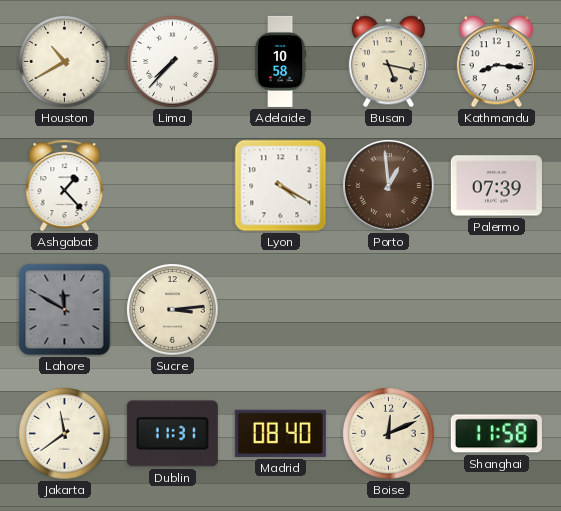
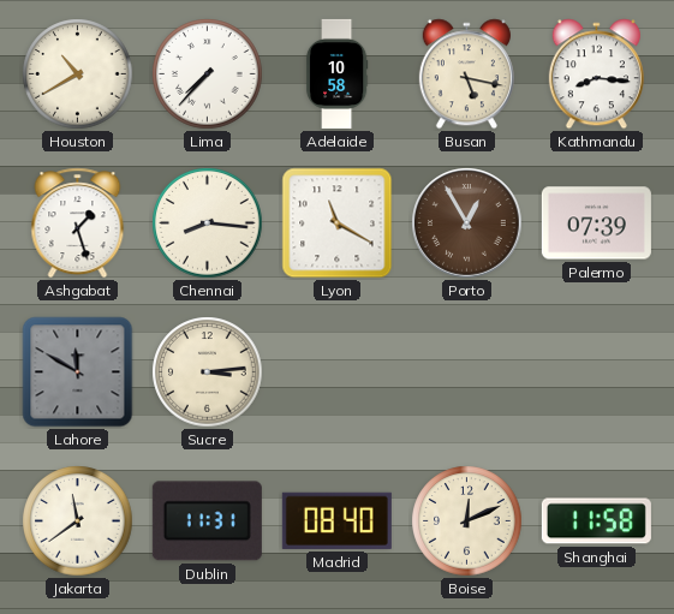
Ashgabat: 1:23 -> 1:27
Chennai: none -> 8:16
Lyon: 4:20 -> 11:20
Porto: 12:59 -> 12:55
